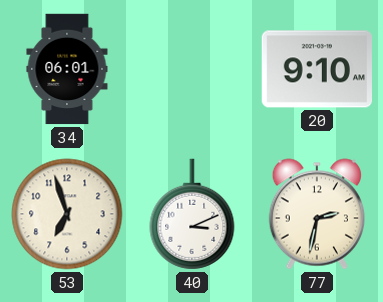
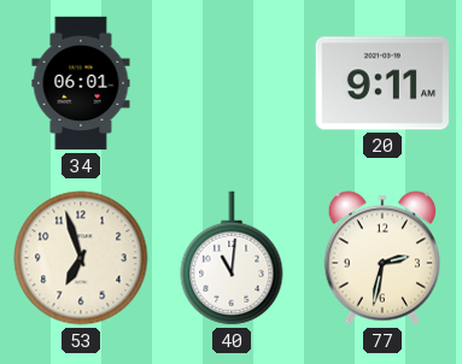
20: 9:10 -> 9:11
40: 3:11 -> 11:01
